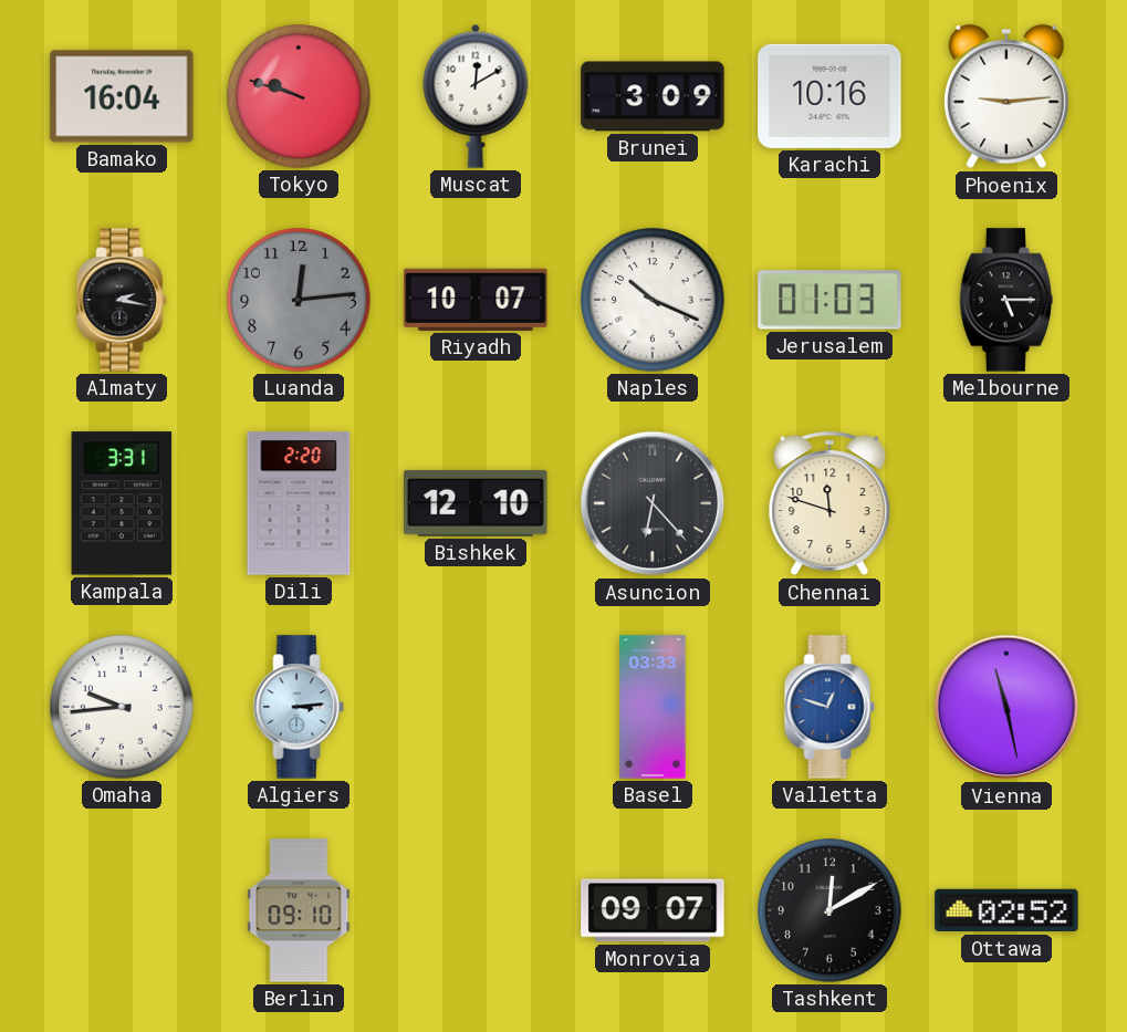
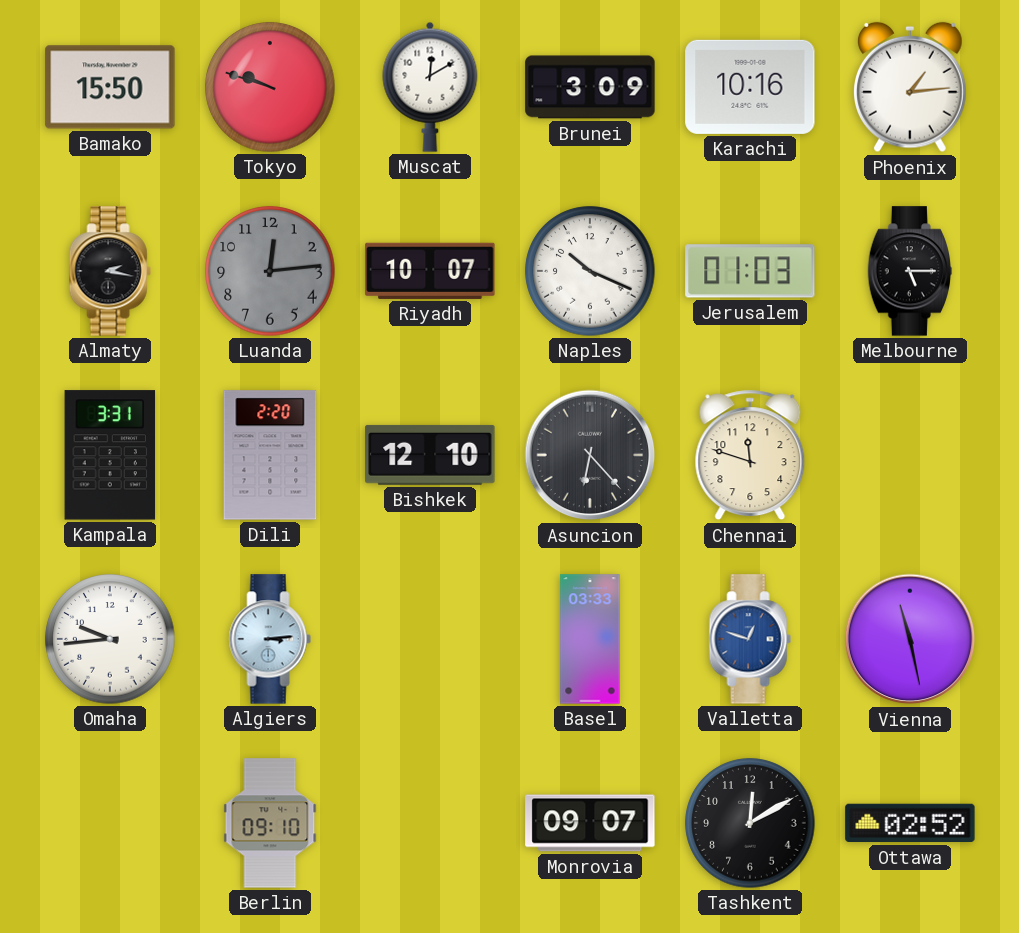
Bamako: 16:04 -> 15:50
Phoenix: 9:14 -> 1:14
